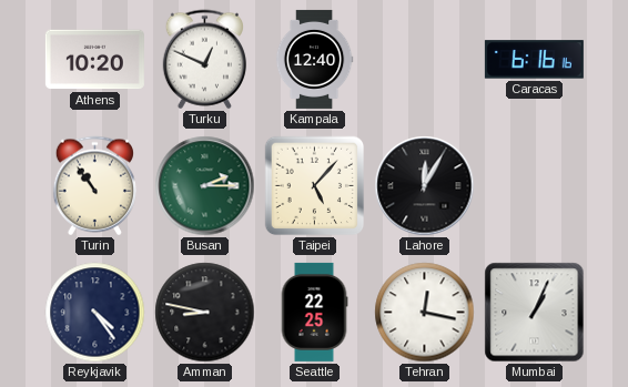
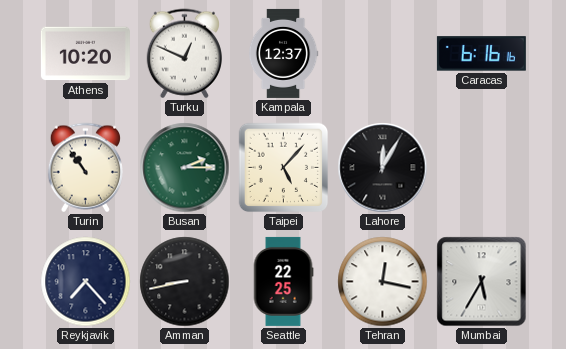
Kampala: 12:40 -> 12:37
Reykjavik: 4:24 -> 7:23
Amman: 8:47 -> 8:43
Mumbai: 1:04 -> 5:35
